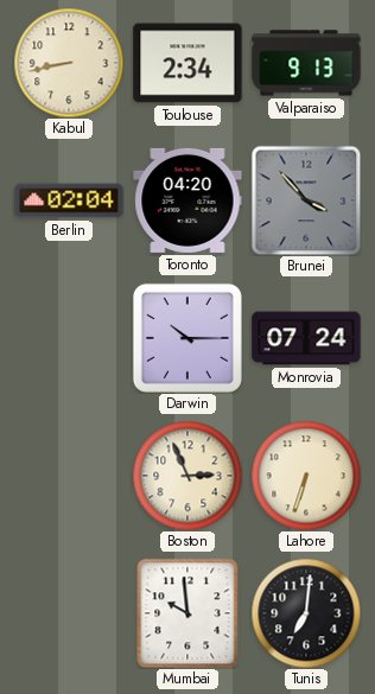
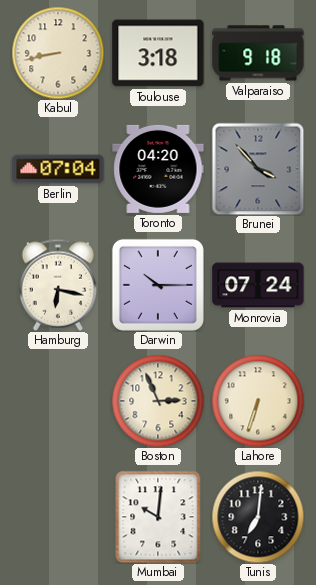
Toulouse: 2:34 -> 3:18
Valparaiso: 9:13 -> 9:18
Berlin: 02:04 -> 07:04
Hamburg: none -> 6:17
Mumbai: 9:59 -> 10:01
